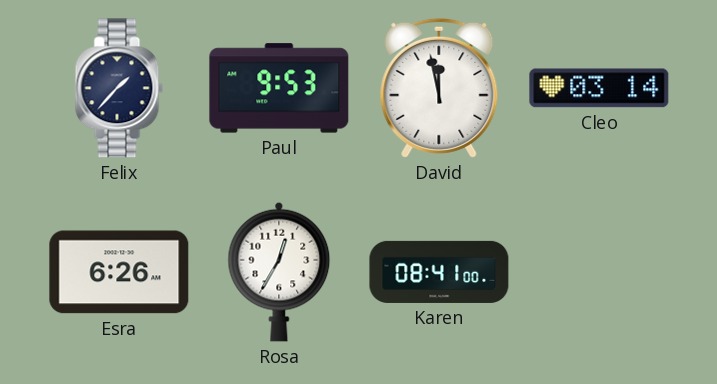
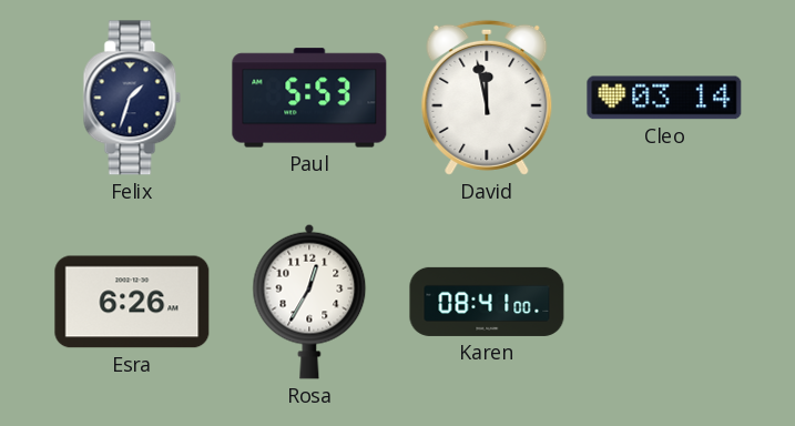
Felix: 1:37 -> 1:33
Paul: 9:53 -> 5:53
